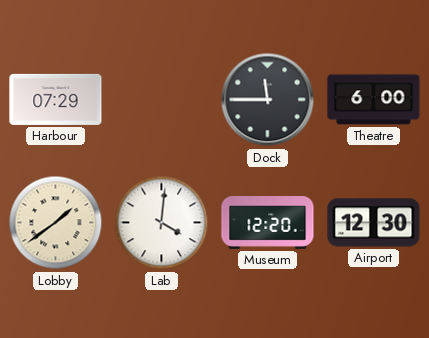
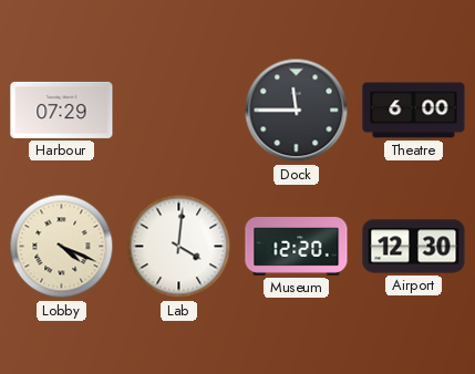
Lobby: 1:39 -> 4:19
